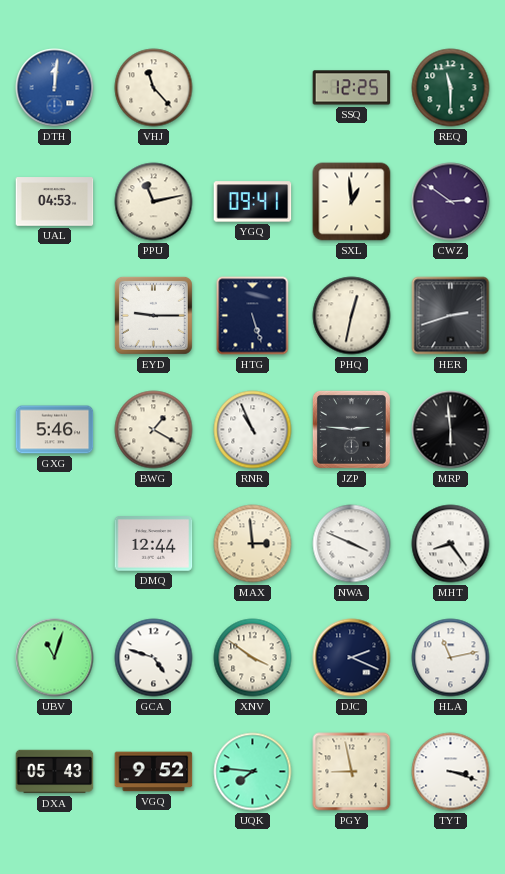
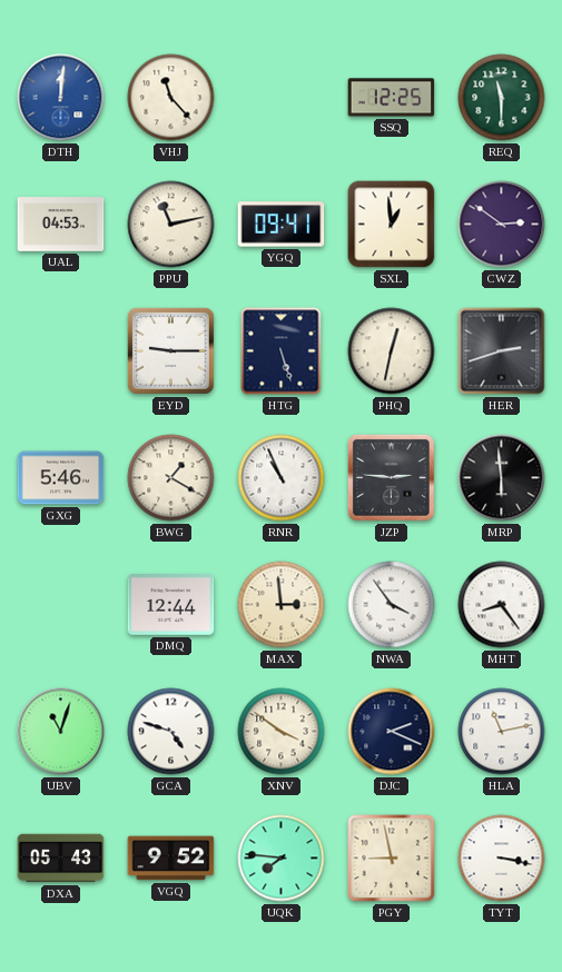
NWA: 3:49 -> 3:54
TYT: 3:18 -> 3:17
